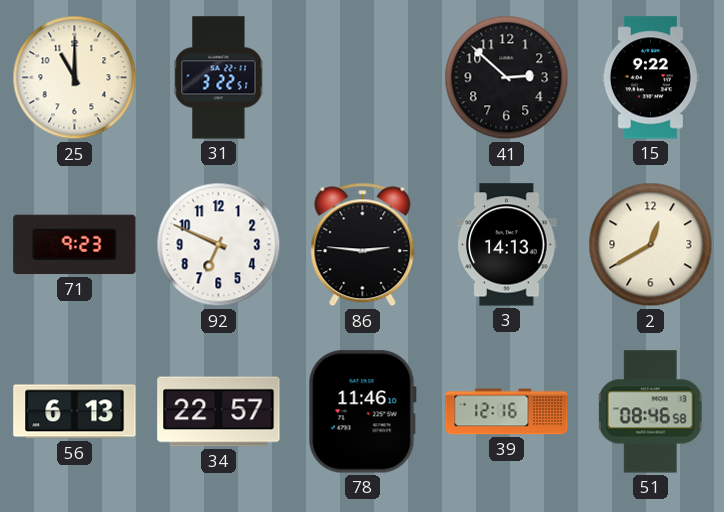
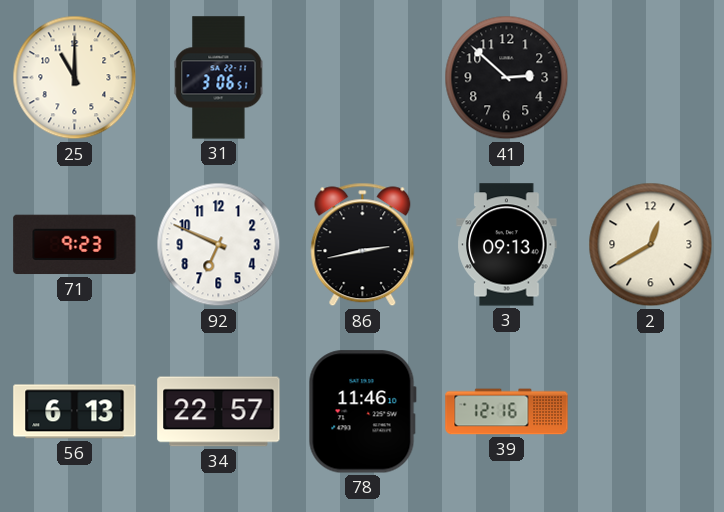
31: 3:22 -> 3:06
15: 9:22 -> none
86: 2:46 -> 2:43
3: 14:13 -> 09:13
51: 08:46 -> none
